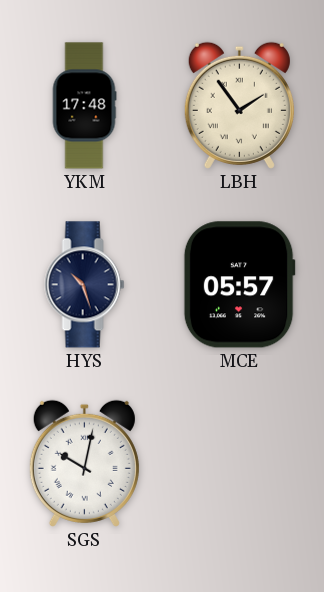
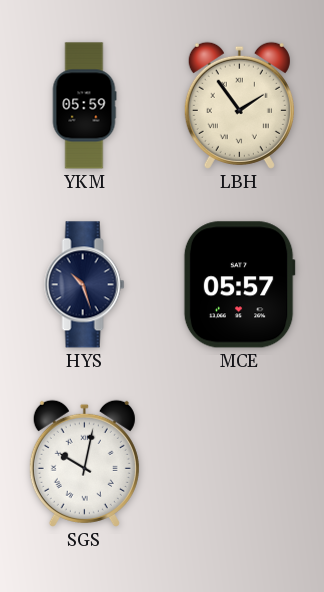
YKM: 17:48 -> 05:59
